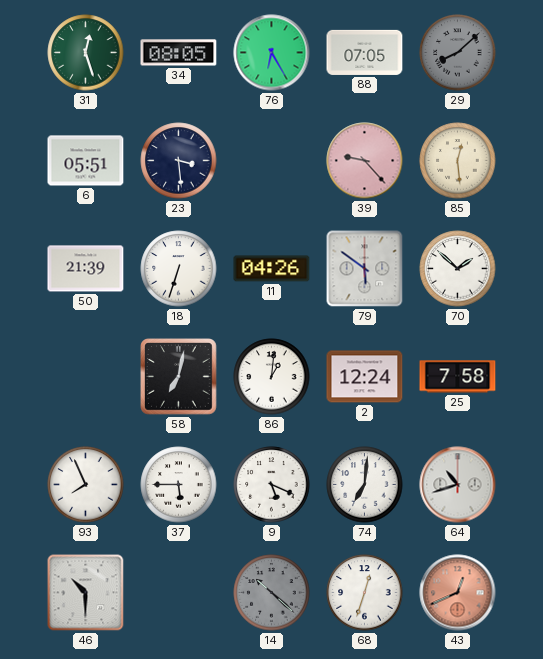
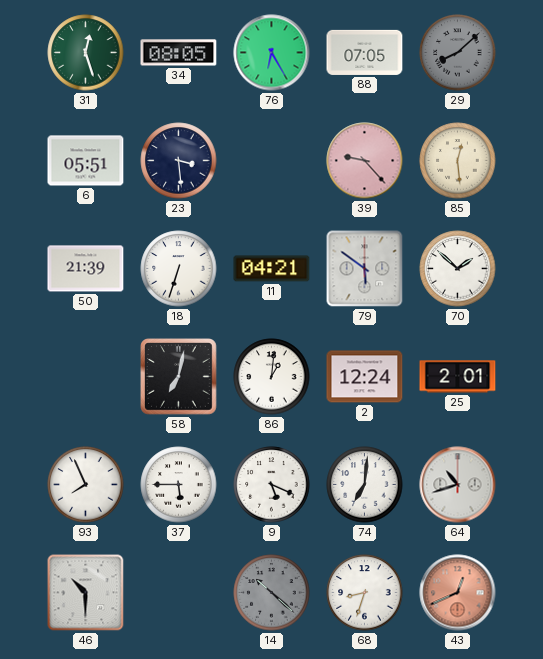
11: 04:26 -> 04:21
25: 7:58 -> 2:01
68: 12:33 -> 8:33
